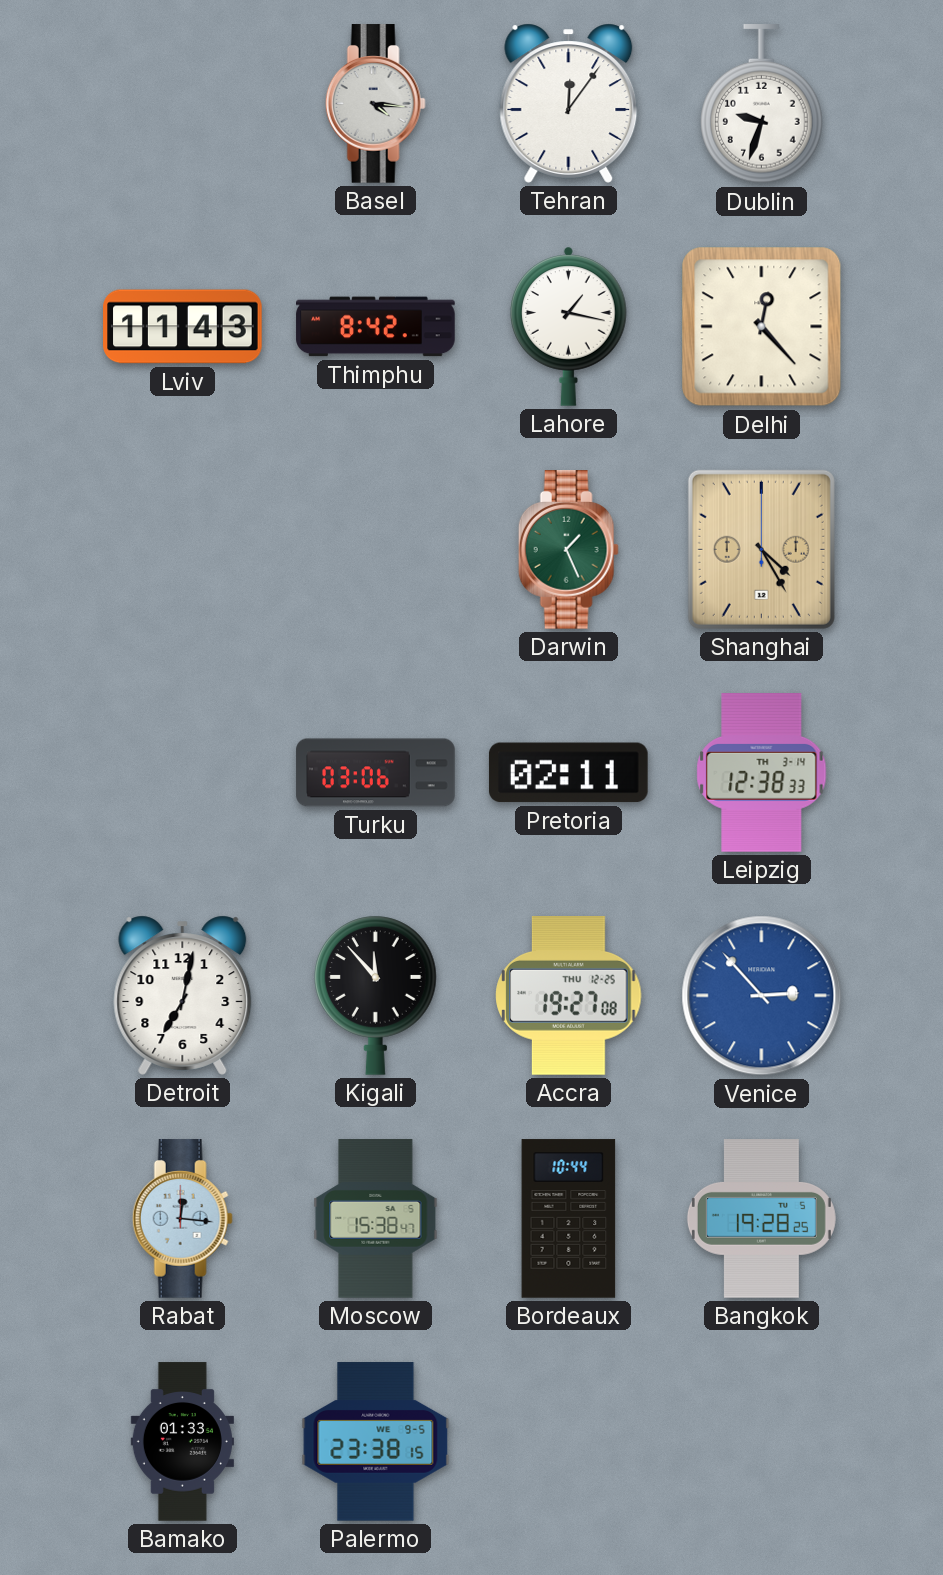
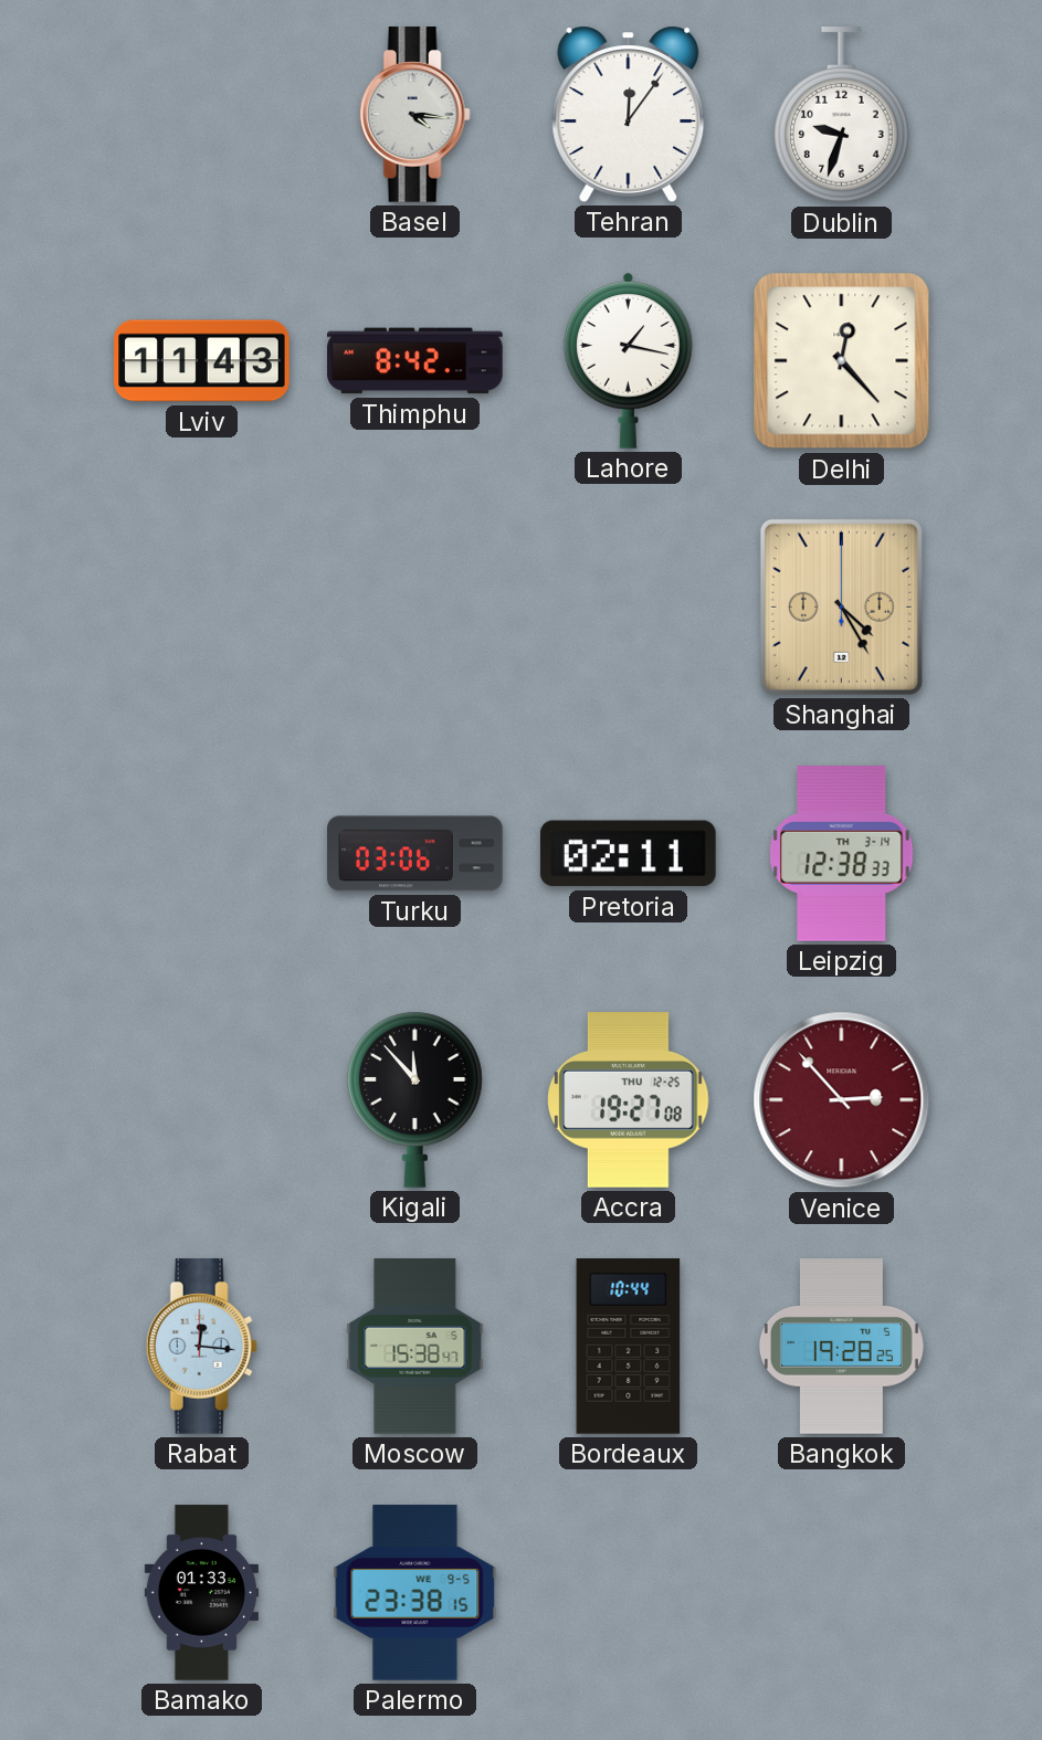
Darwin: 1:26 -> none
Detroit: 7:02 -> none
Venice dial: blue -> burgundy
